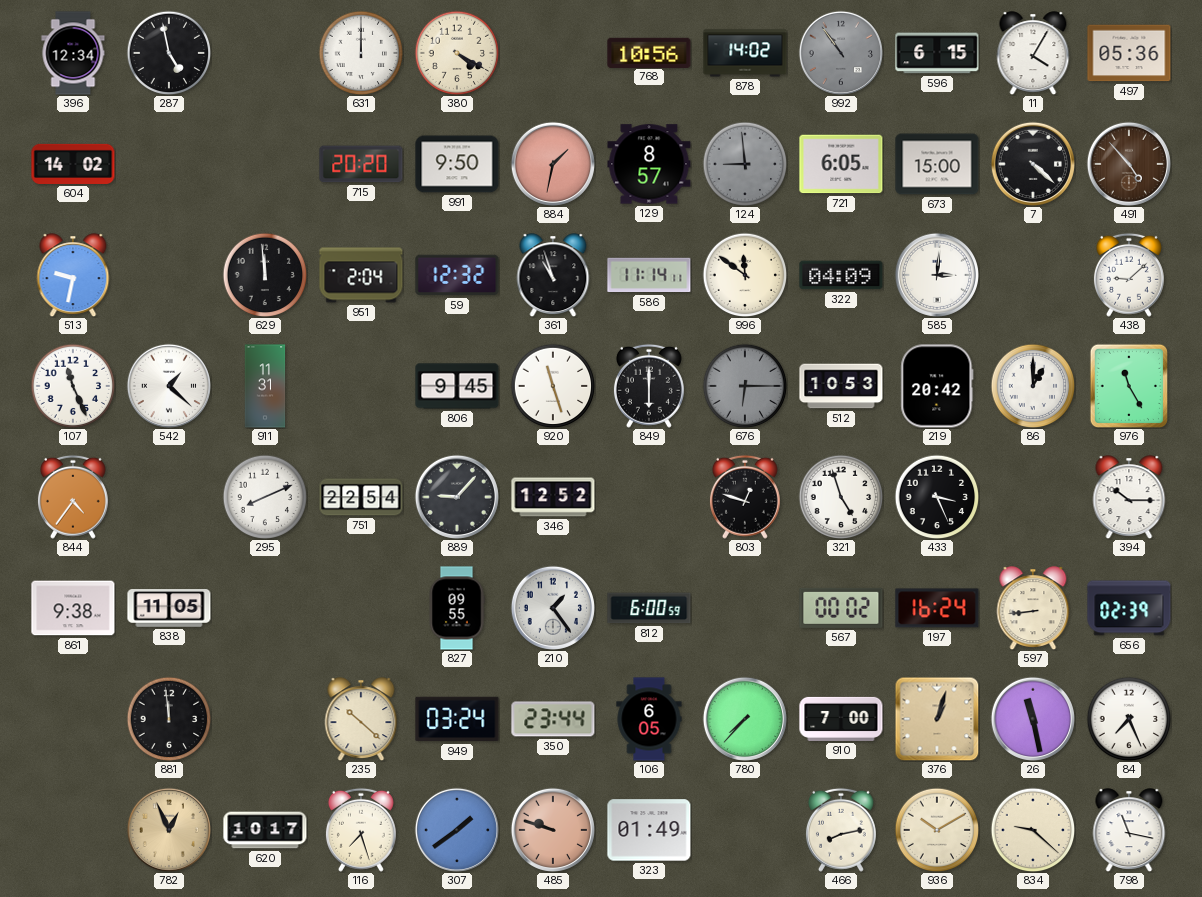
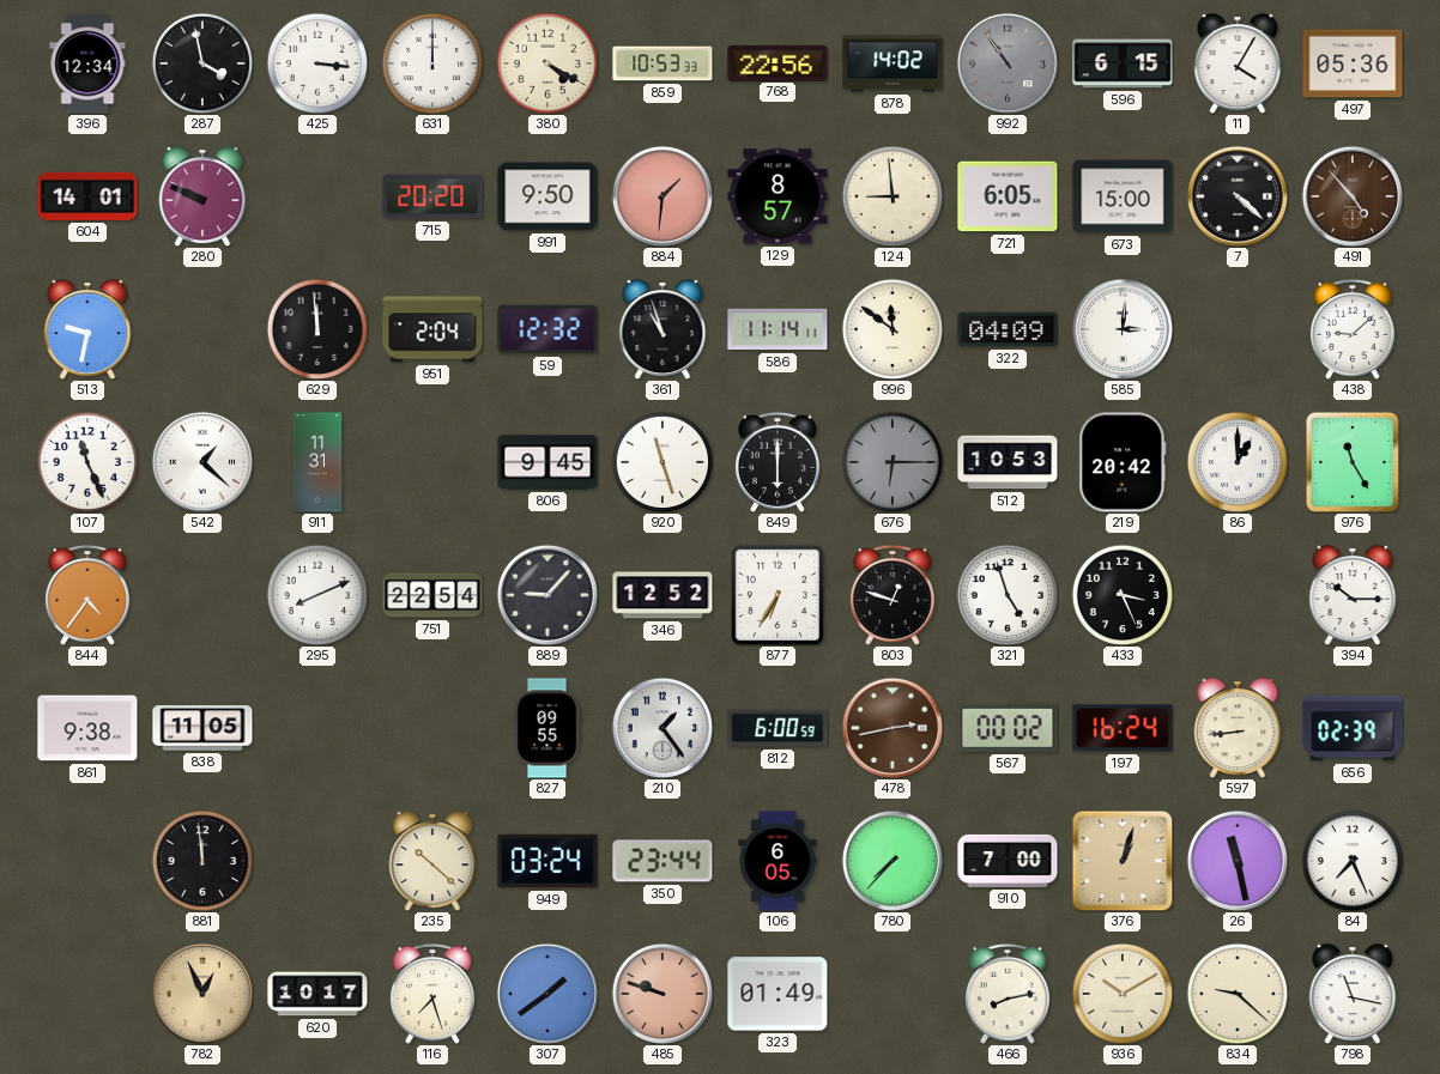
287: 4:58 -> 3:58
425: none -> 3:16
859: none -> 10:53
768: 10:56 -> 22:56
604: 14:02 -> 14:01
280: none -> 9:49
884: 1:32 -> 1:31
124 dial: grey -> cream
877: none -> 6:35
478: none -> 2:43
